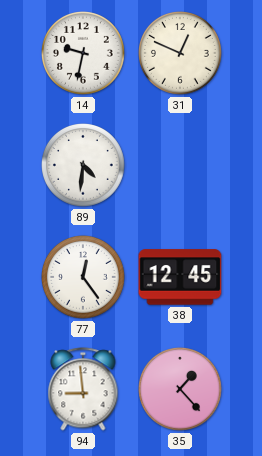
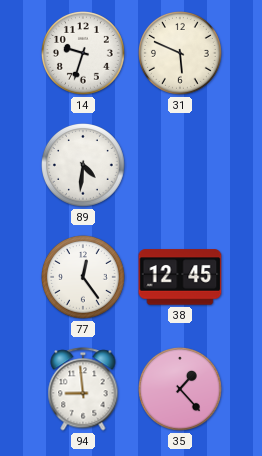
14: 9:32 -> 9:33
31: 12:49 -> 5:49
